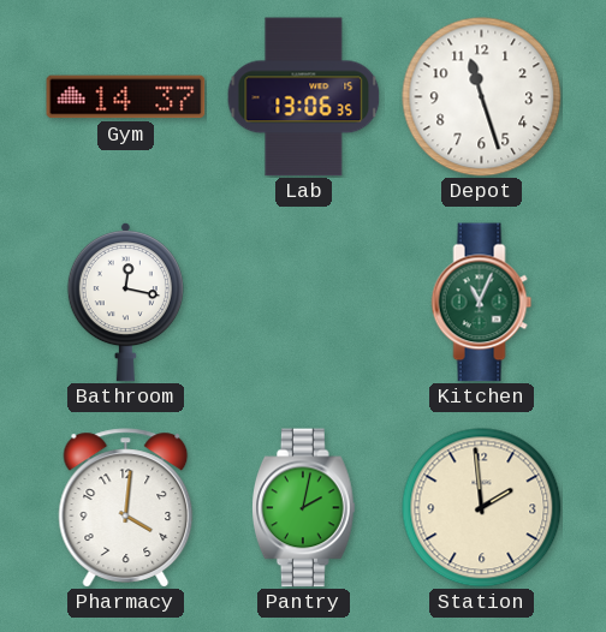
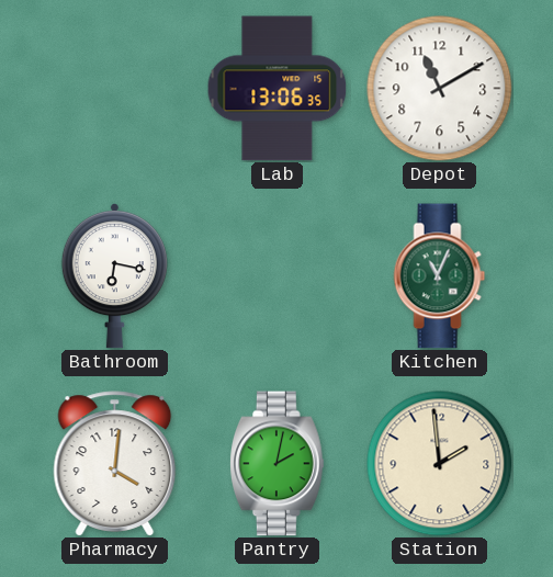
Gym: 14:37 -> none
Depot: 11:27 -> 11:10
Bathroom: 12:17 -> 6:17
